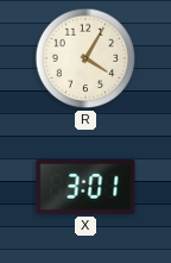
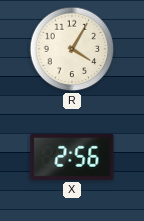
X: 3:01 -> 2:56
